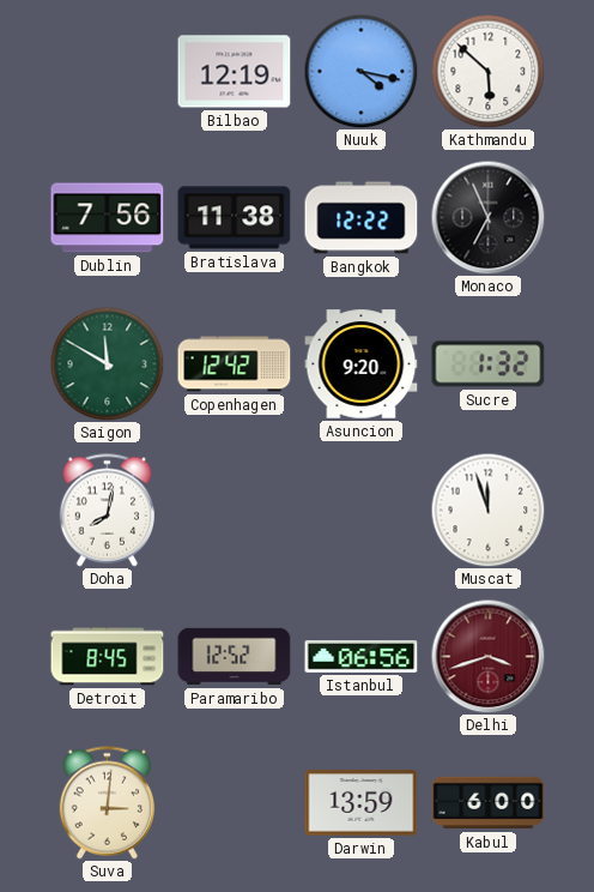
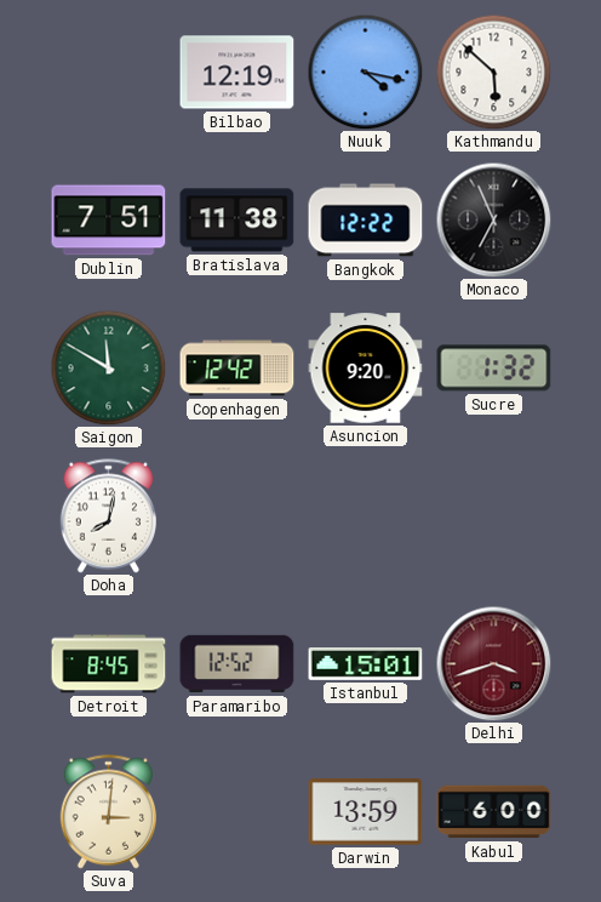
Dublin: 7:56 -> 7:51
Muscat: 11:57 -> none
Istanbul: 06:56 -> 15:01
